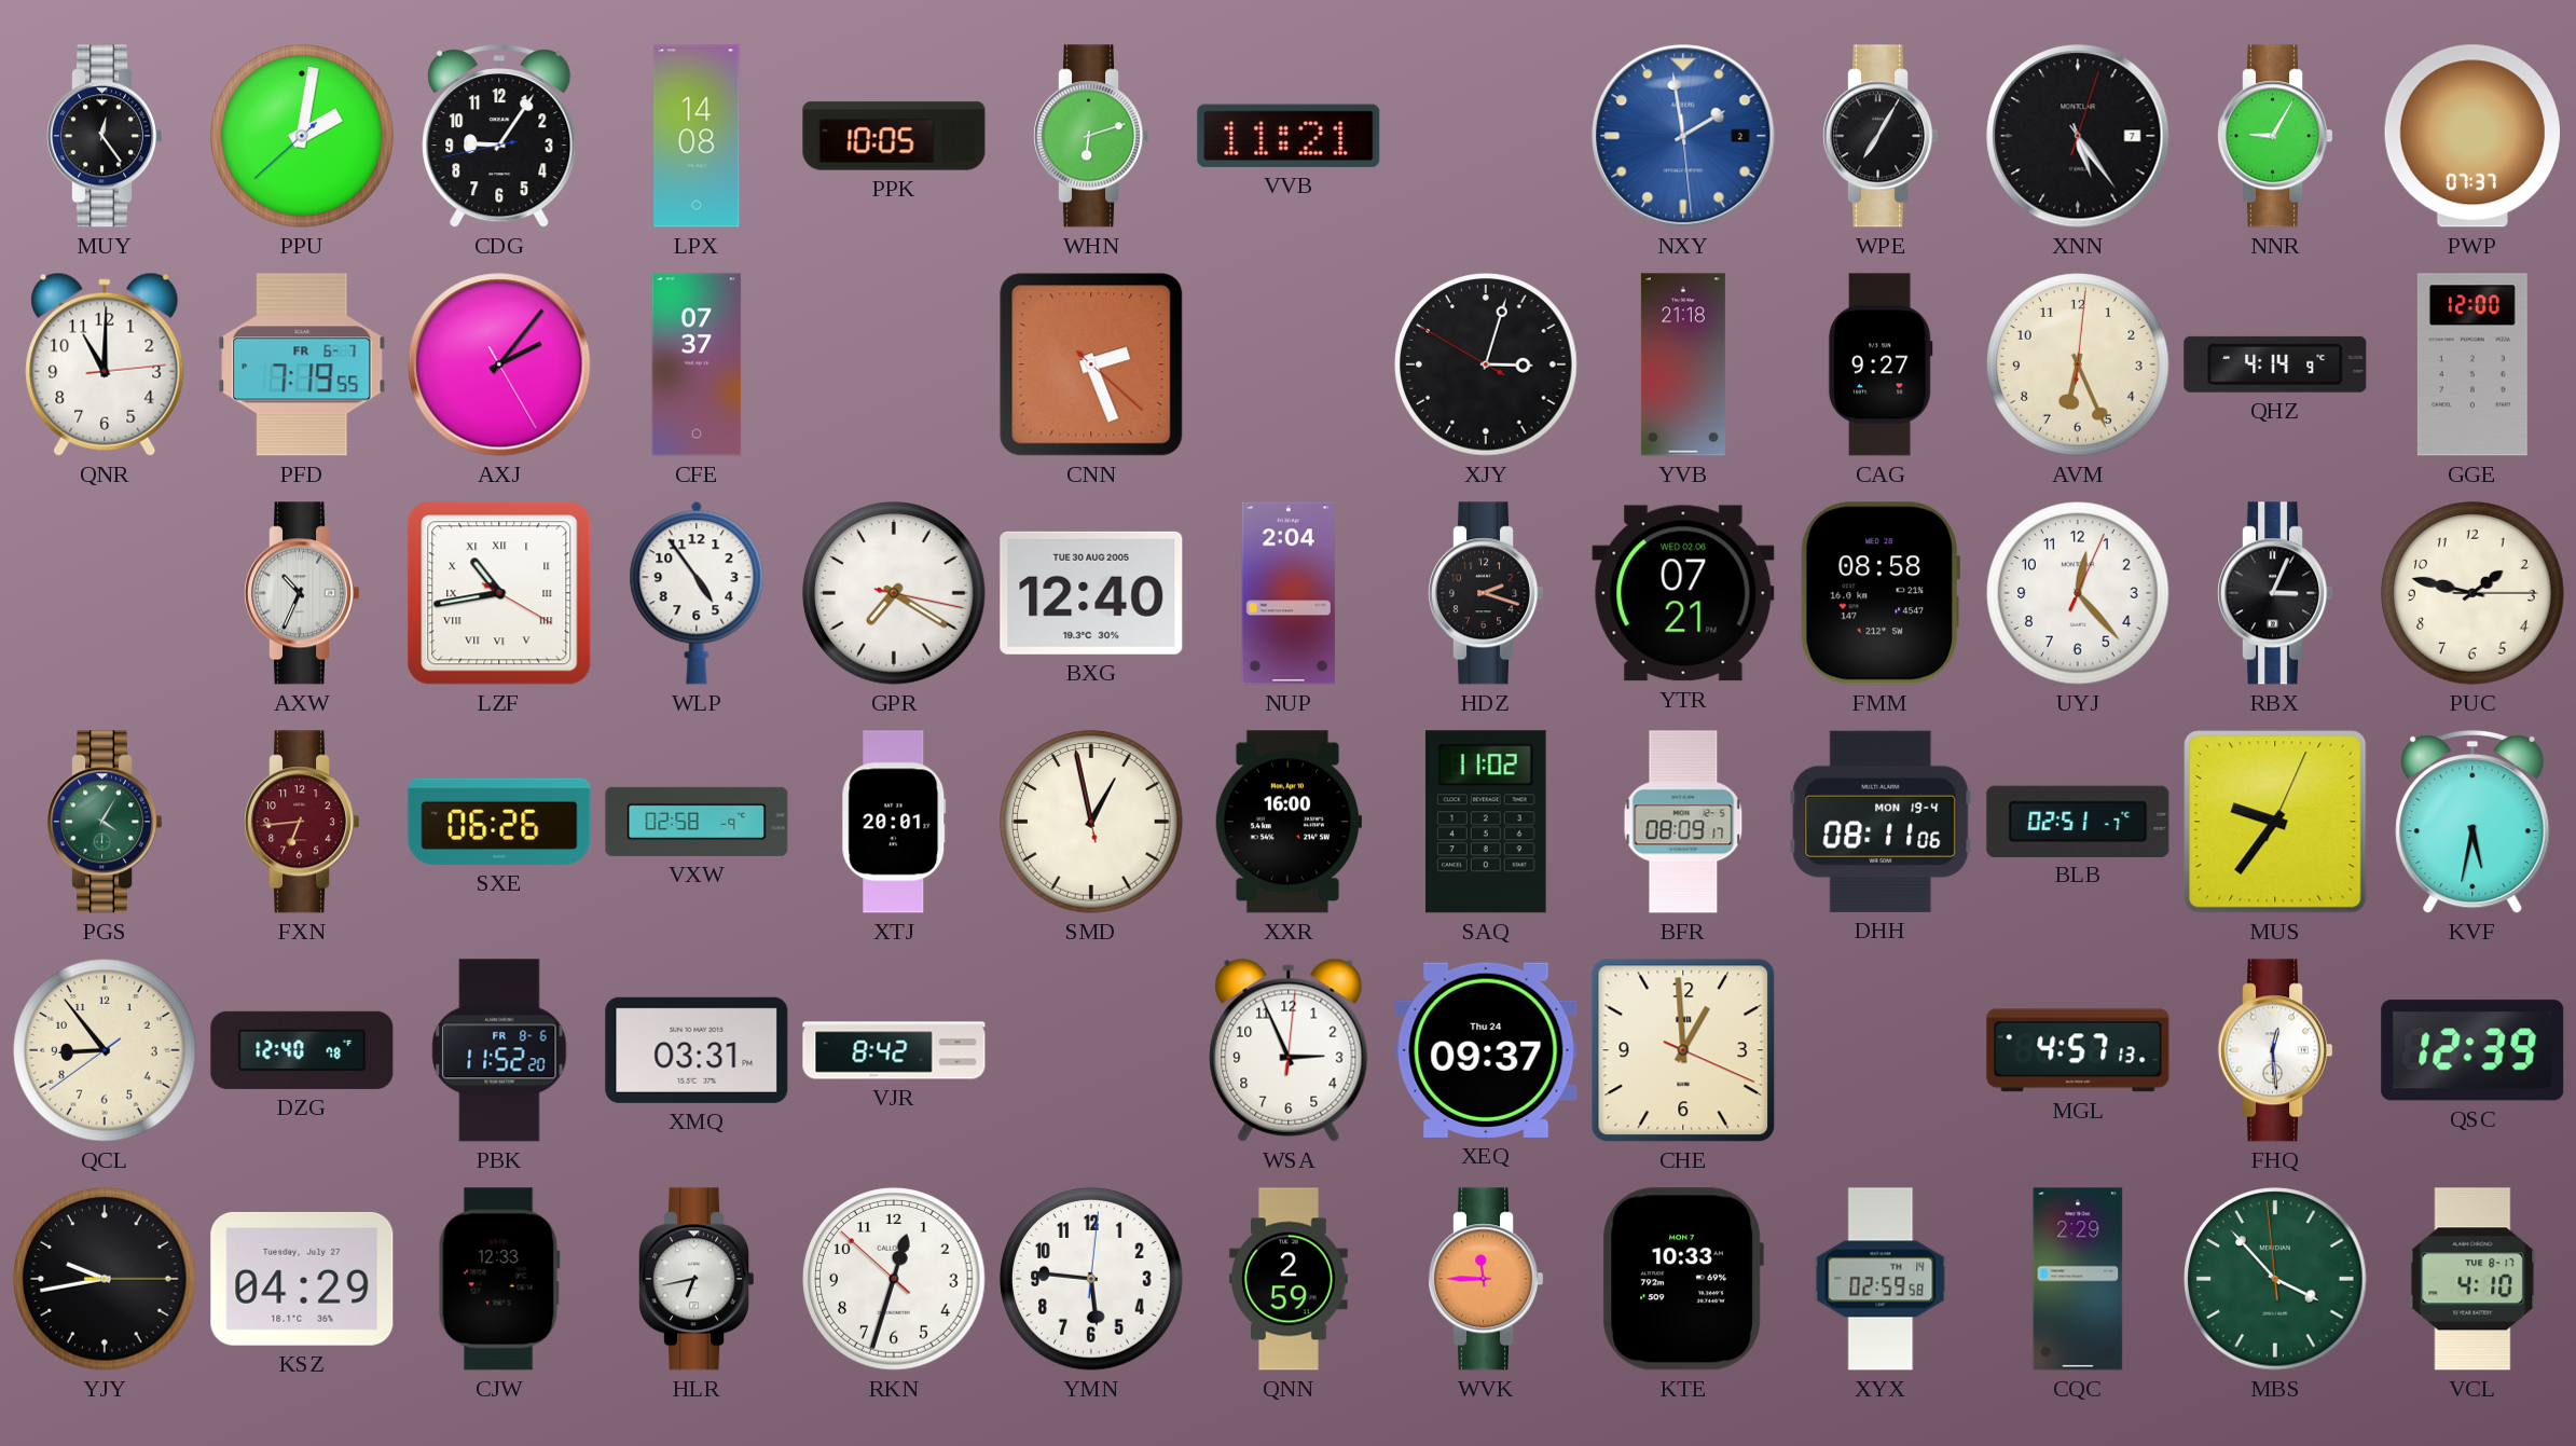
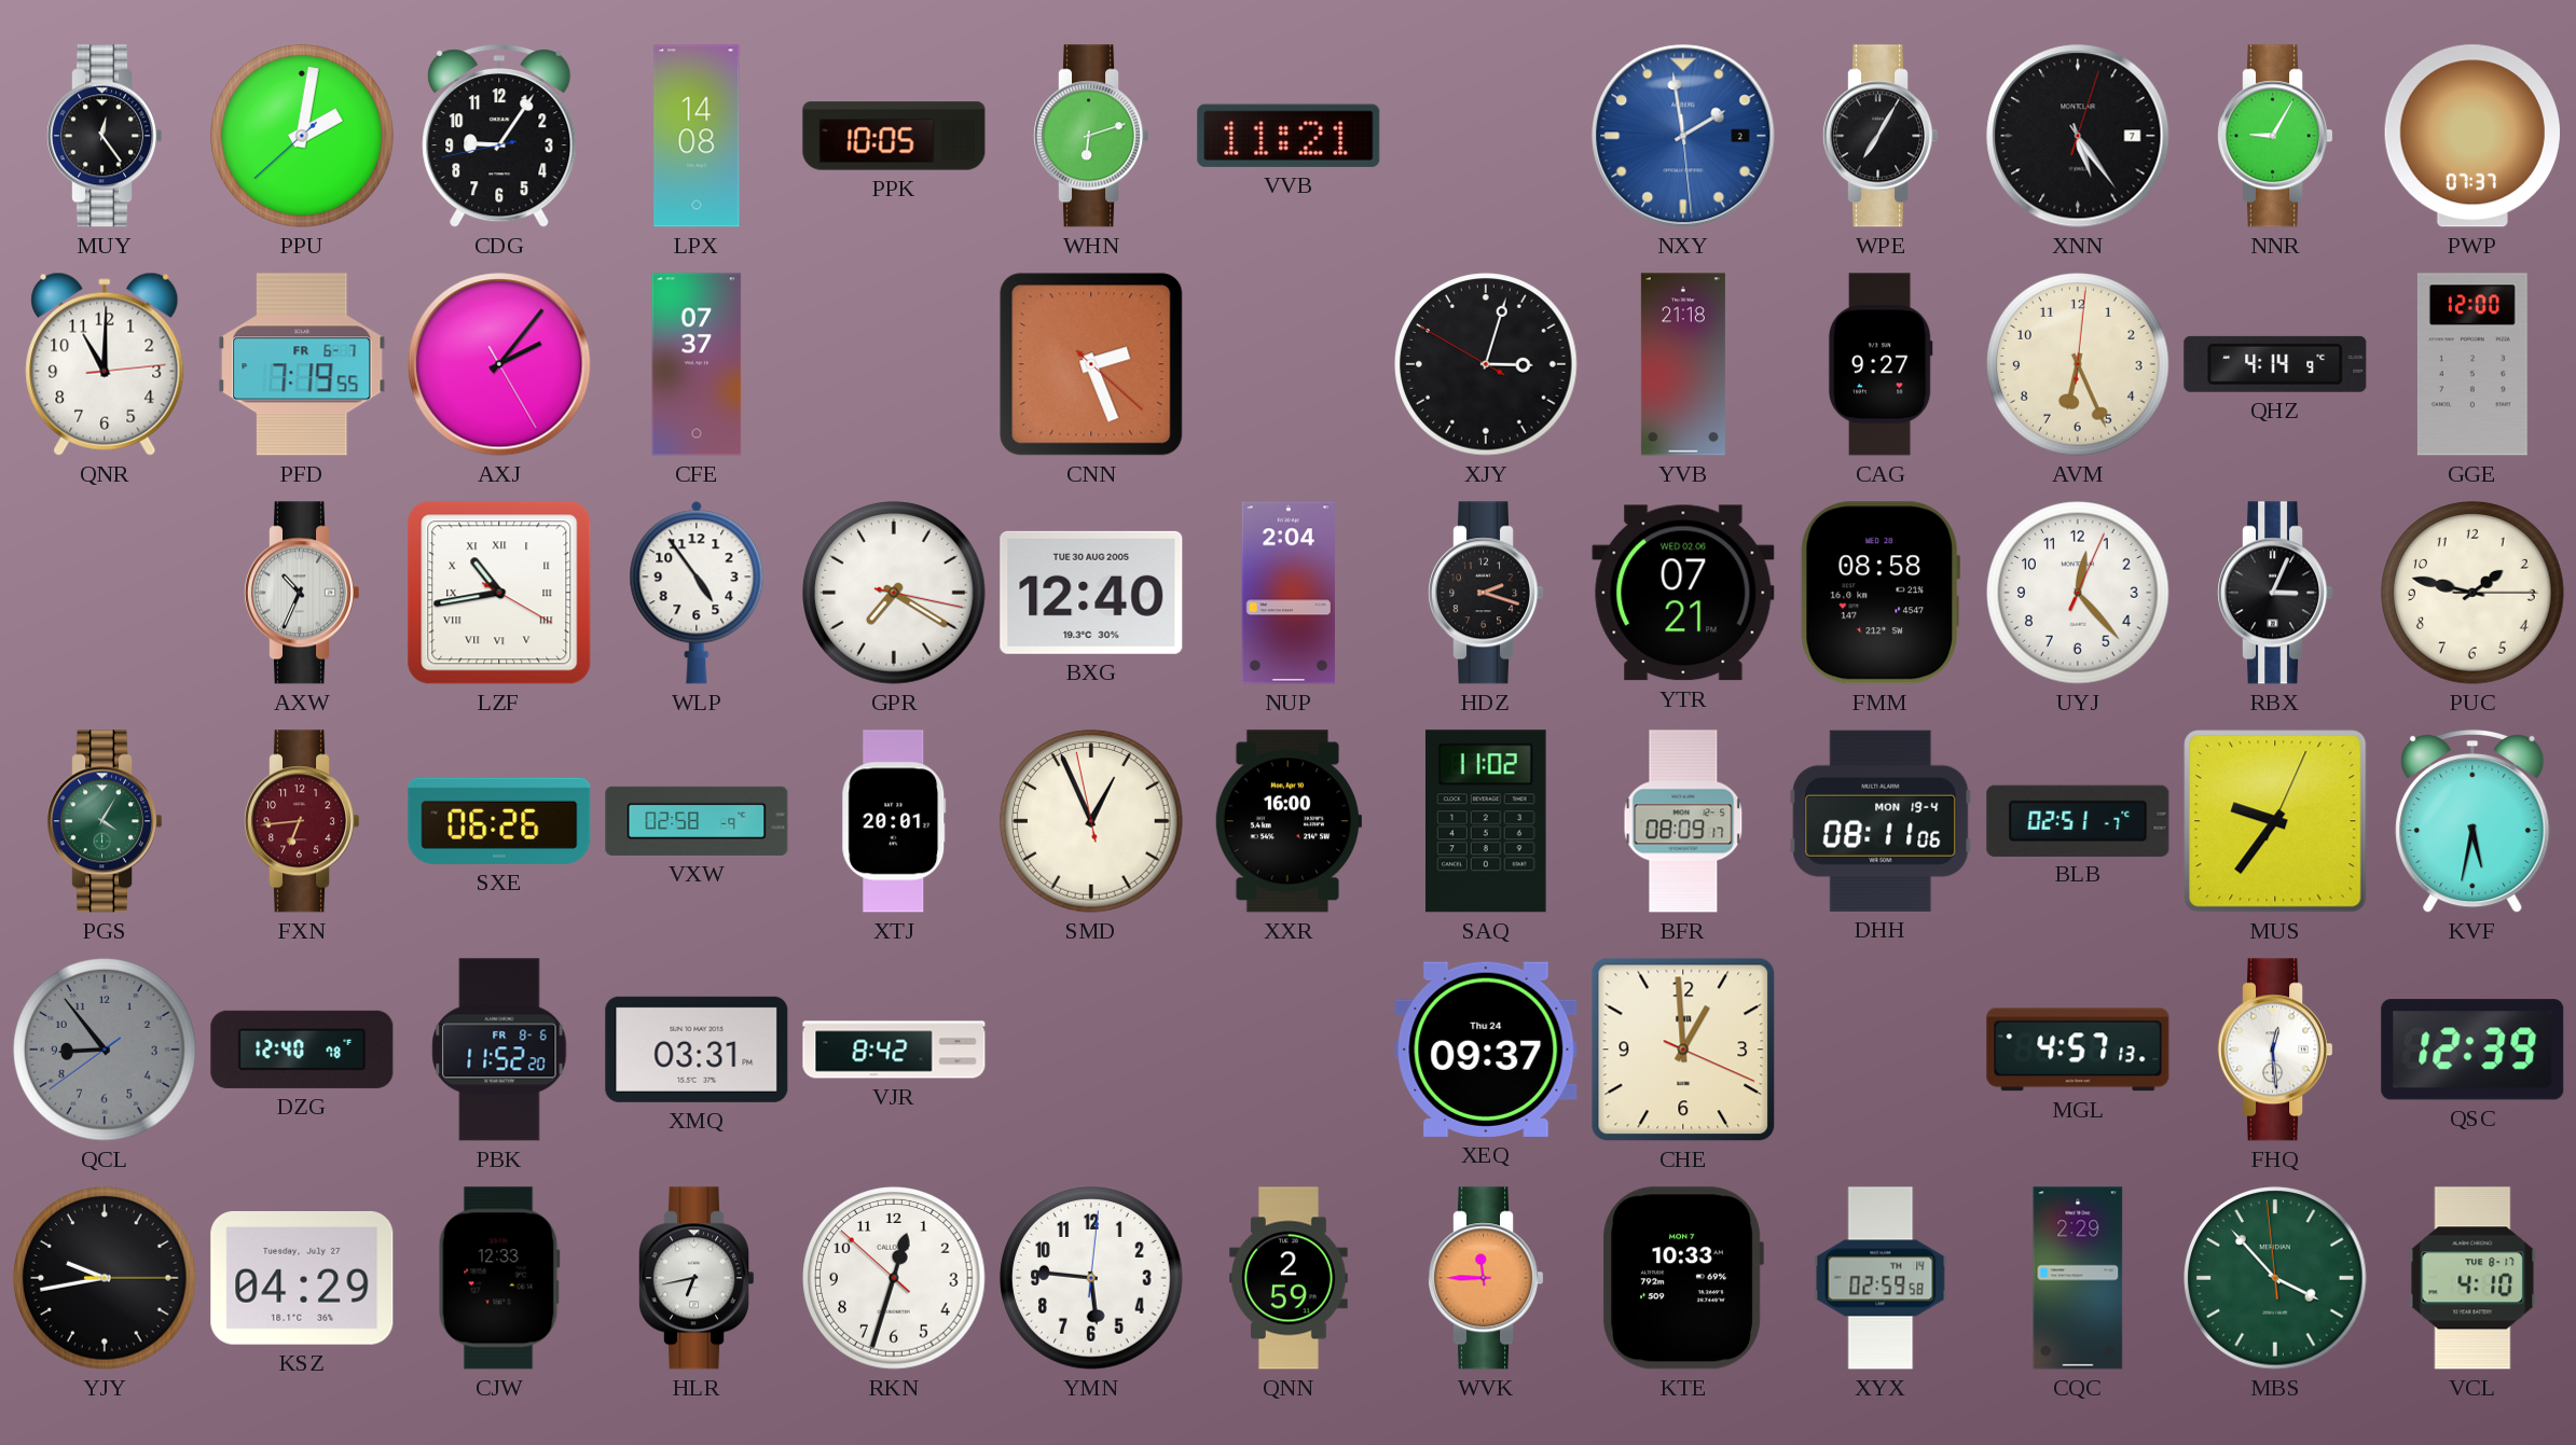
SMD: 12:57 -> 12:55
QCL dial: cream -> grey
WSA: 2:56 -> none
